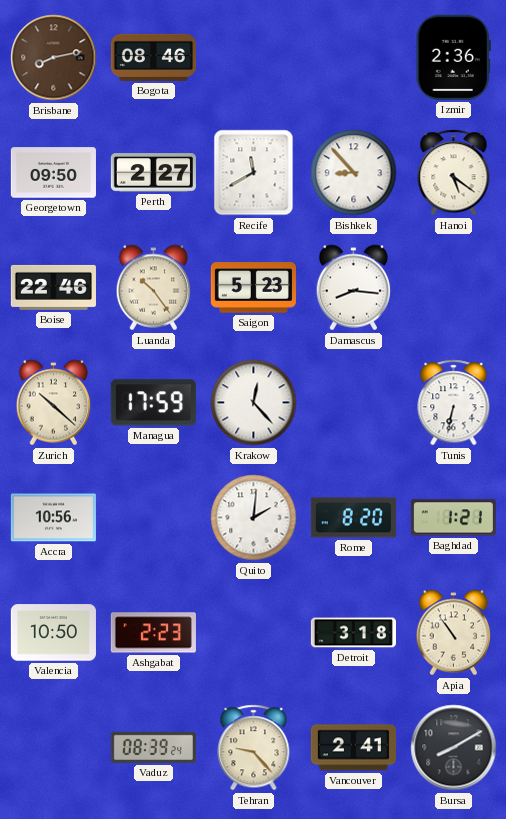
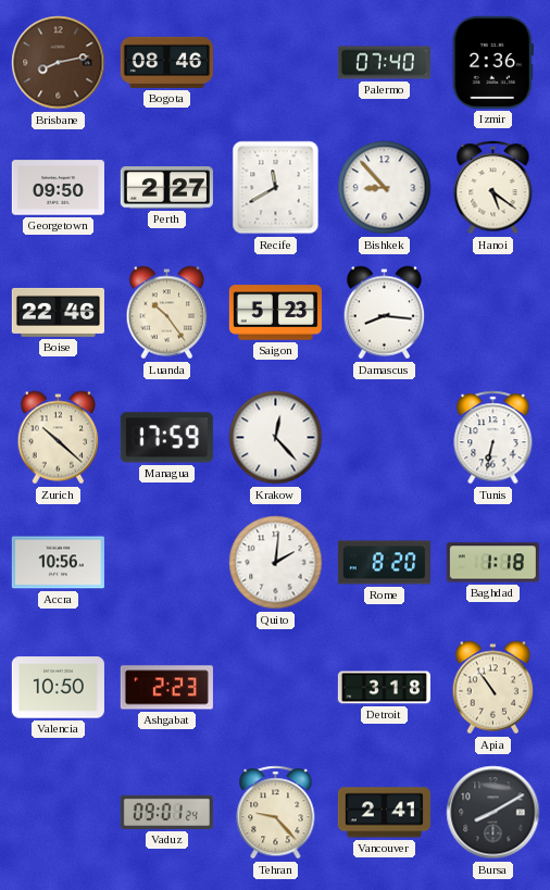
Palermo: none -> 07:40
Baghdad: 1:21 -> 1:18
Vaduz: 08:39 -> 09:01
